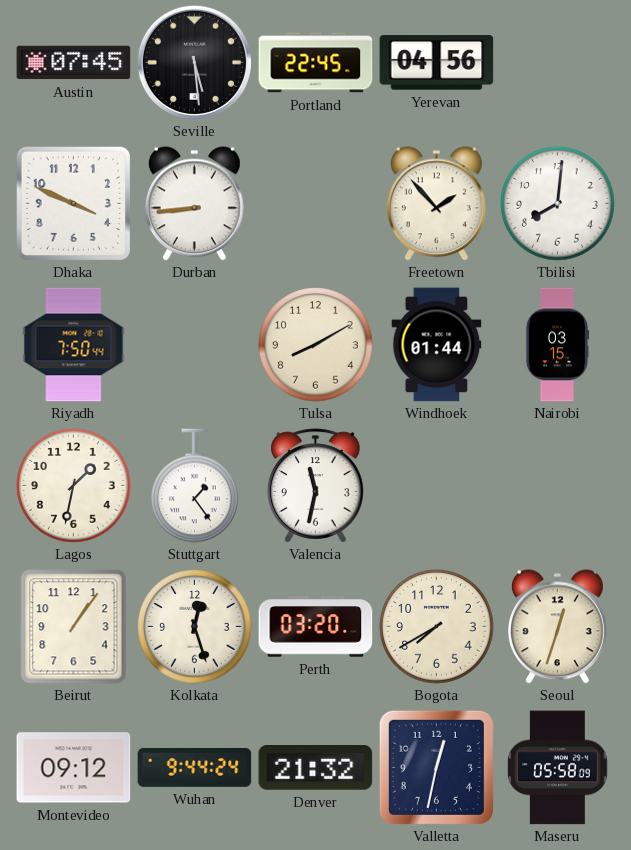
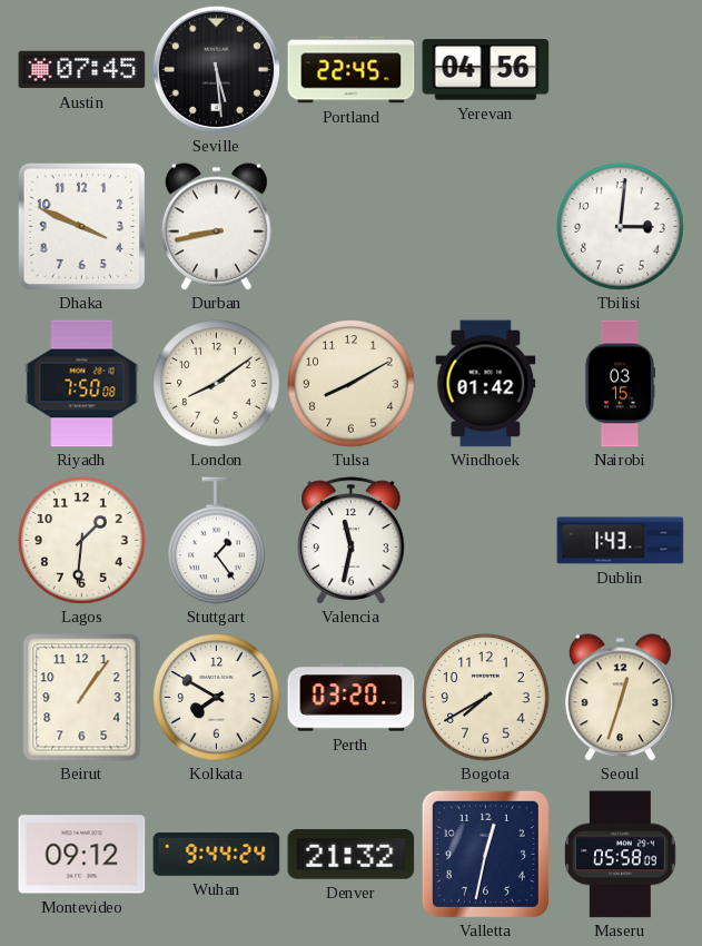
Durban: 8:44 -> 8:43
Freetown: 1:53 -> none
Tbilisi: 8:01 -> 3:01
Riyadh: 7:50:44 -> 7:50:08
London: none -> 8:09
Windhoek: 01:44 -> 01:42
Lagos: 1:32 -> 1:31
Dublin: none -> 1:43
Kolkata: 12:27 -> 7:50
